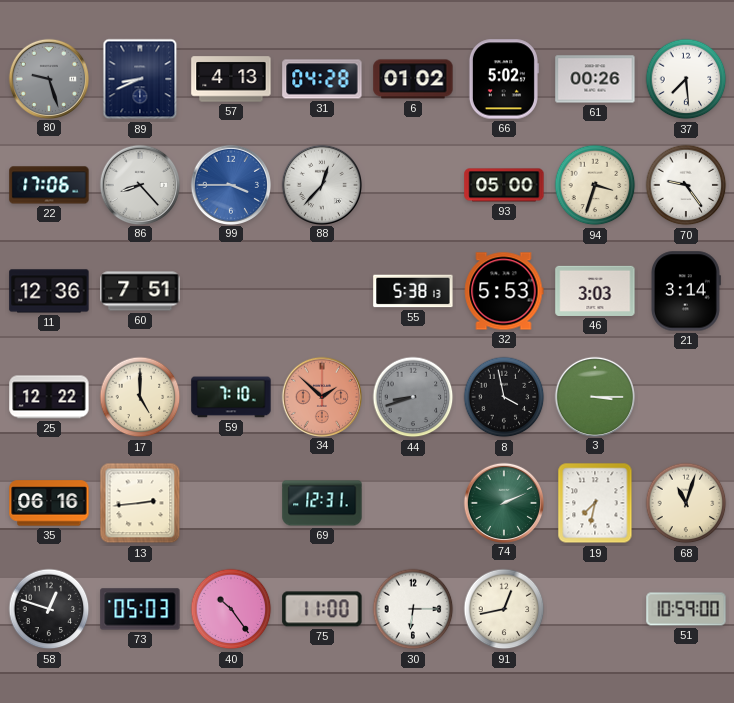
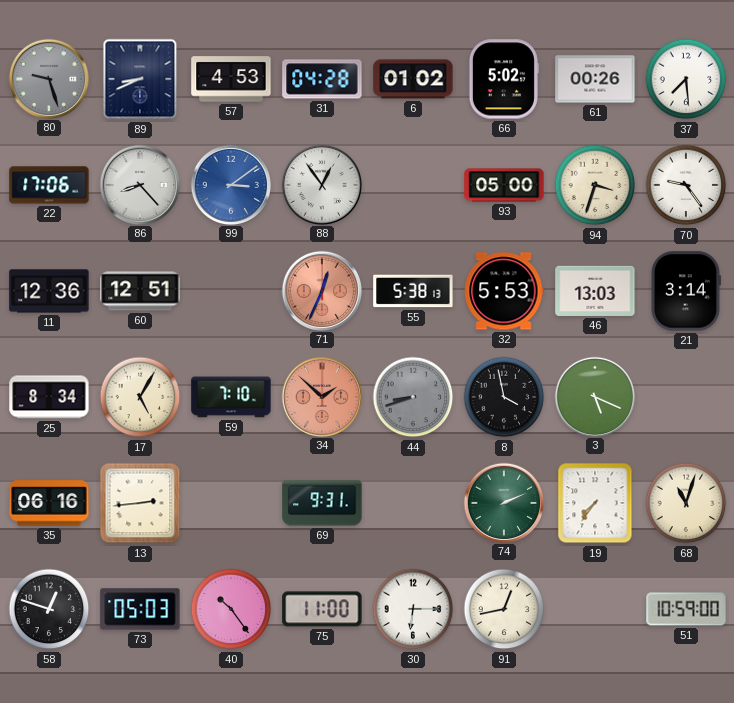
57: 4:13 -> 4:53
99: 3:45 -> 3:09
88: 12:37 -> 12:54
60: 7:51 -> 12:51
71: none -> 12:34
46: 3:03 -> 13:03
25: 12:22 -> 8:34
17: 5:00 -> 5:05
3: 3:15 -> 5:19
69: 12:31 -> 9:31
19: 7:32 -> 7:36
